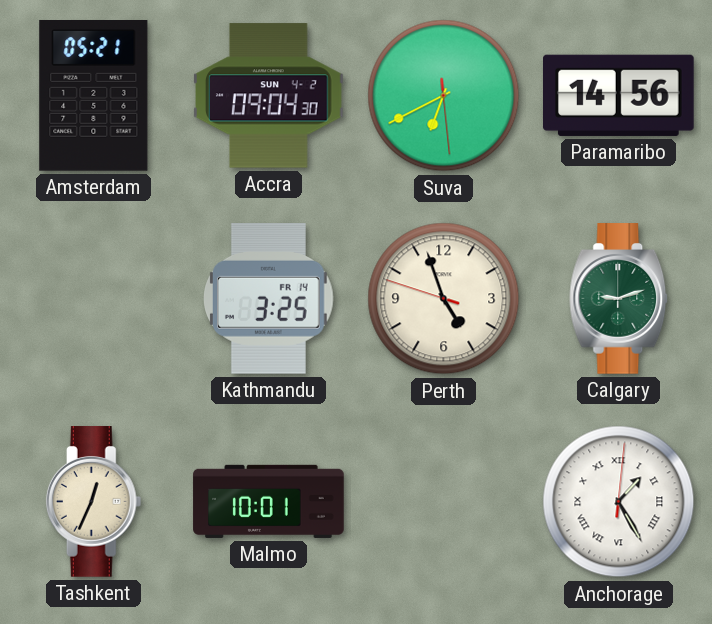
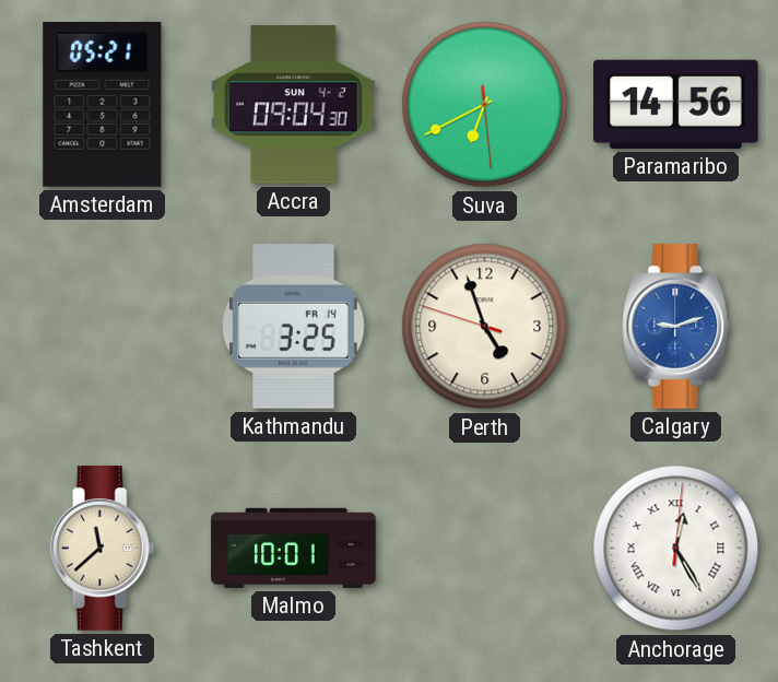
Calgary dial: green -> blue
Tashkent: 12:34 -> 11:38
Anchorage: 1:25 -> 12:25
